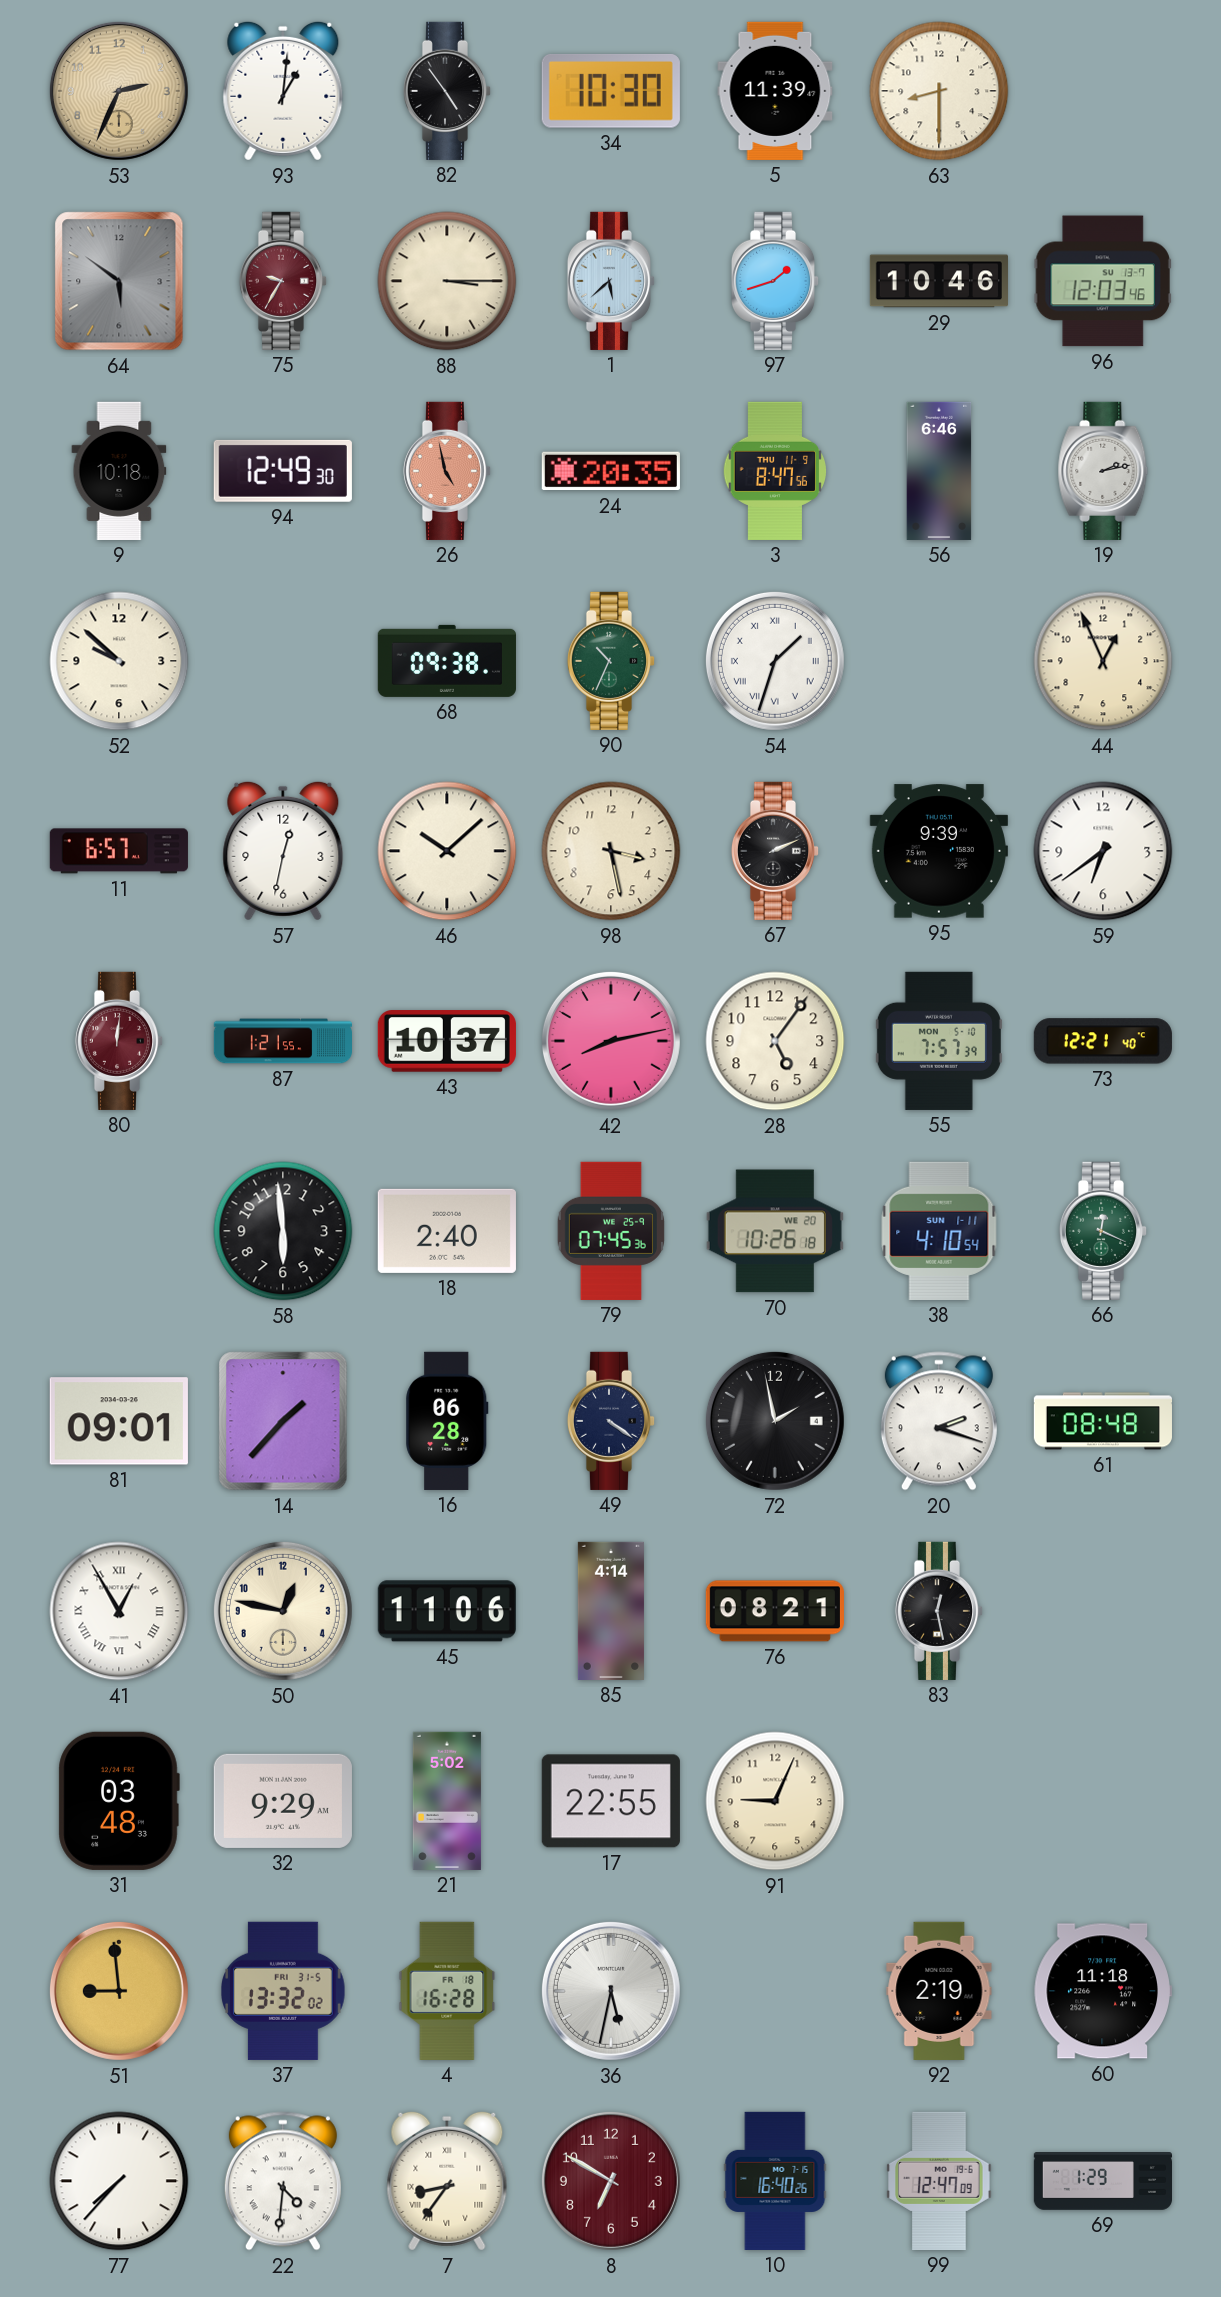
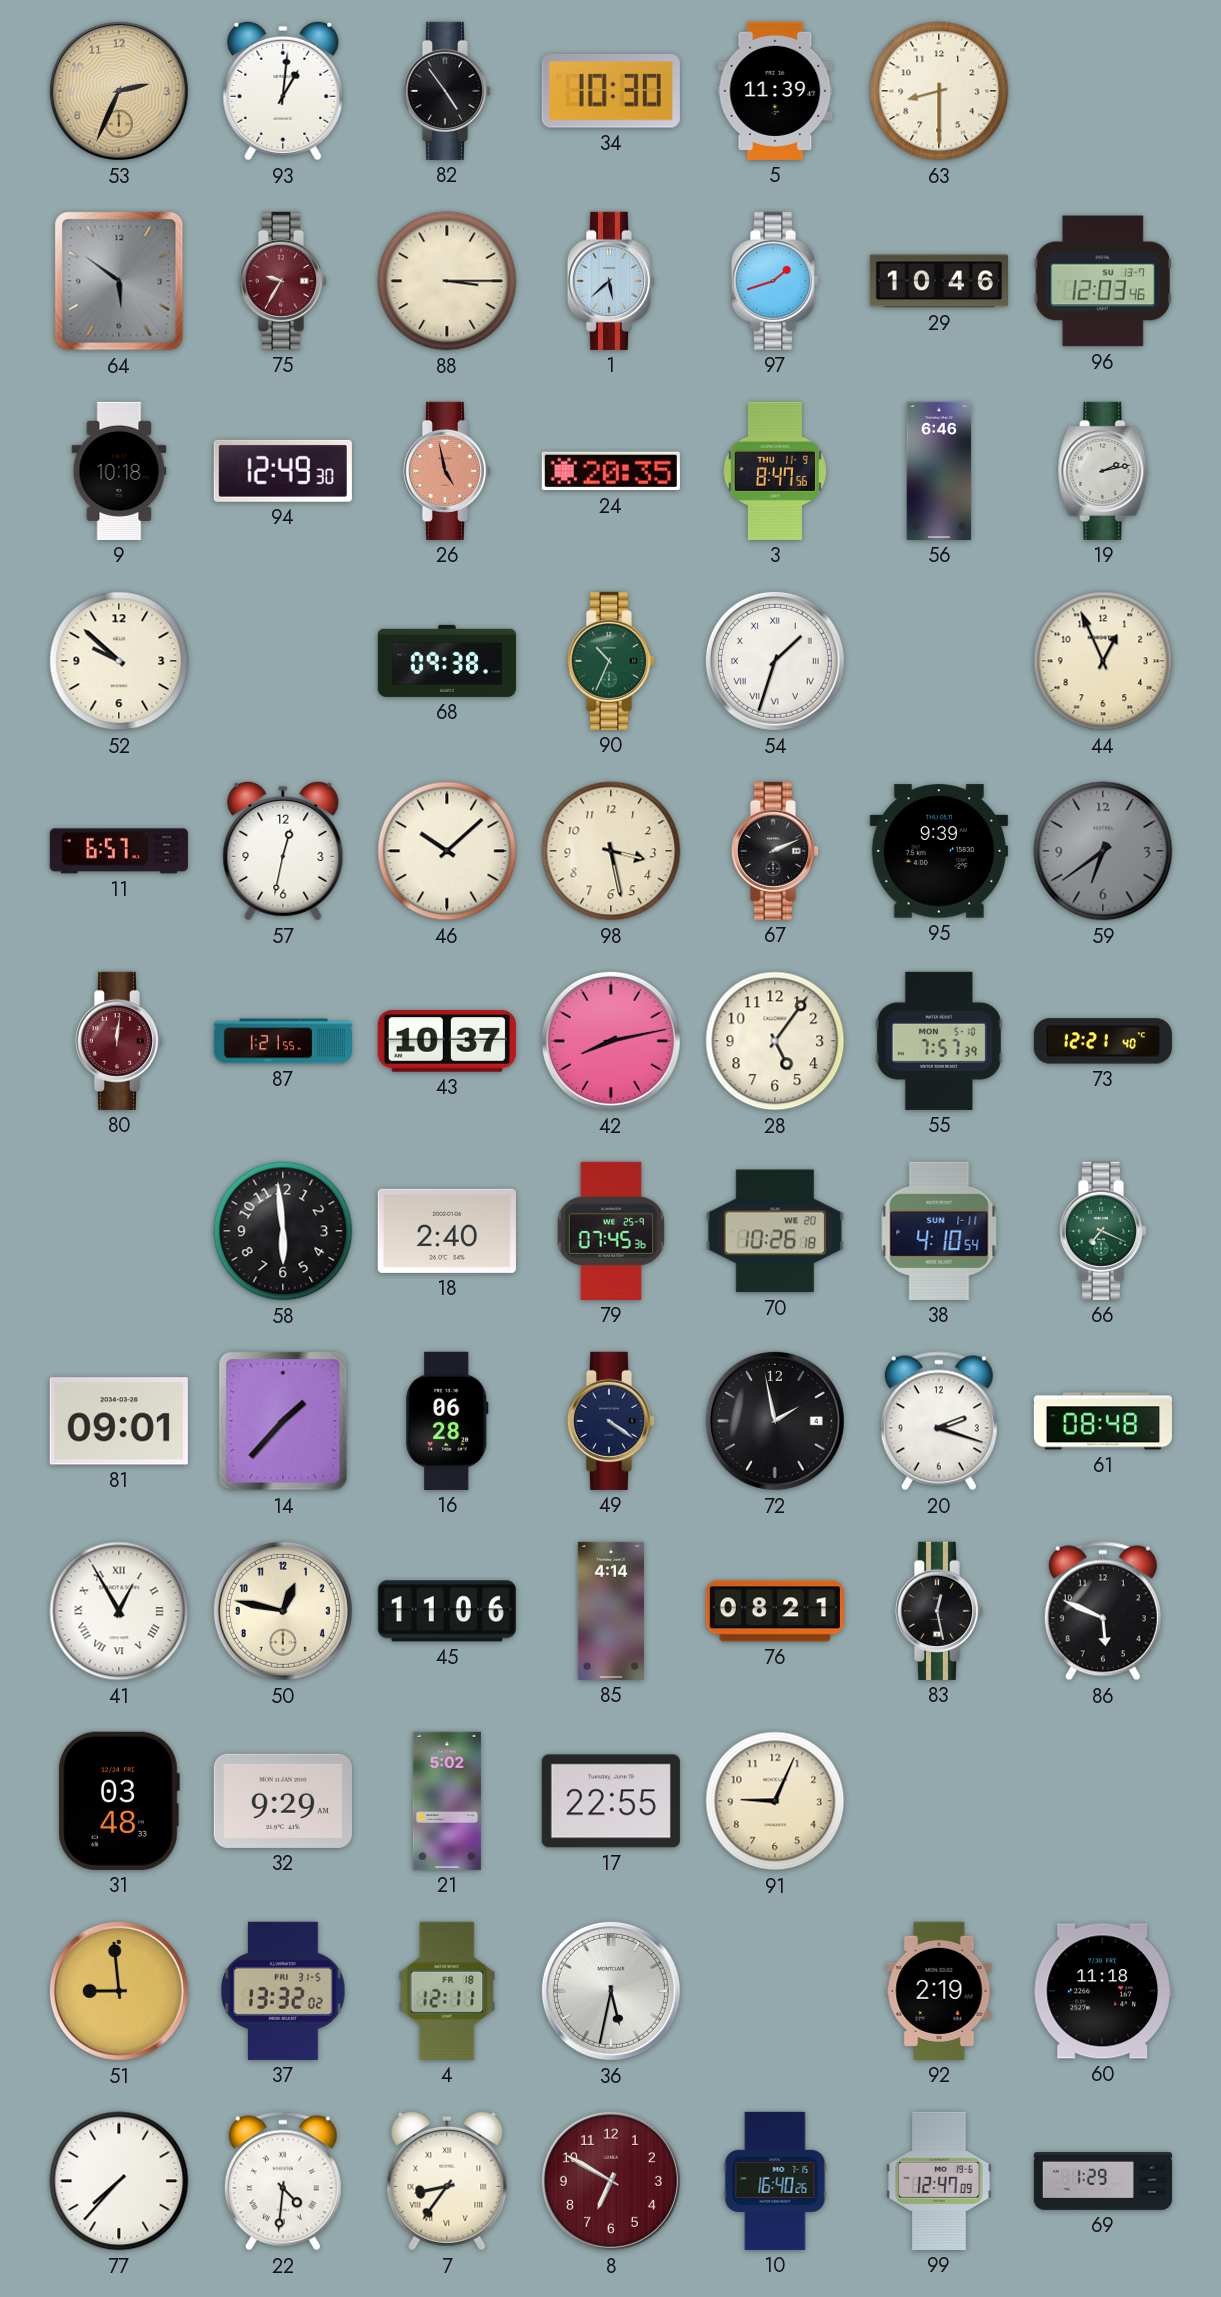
59 dial: white -> grey
66: 12:19 -> 7:19
86: none -> 5:49
4: 16:28 -> 12:11
